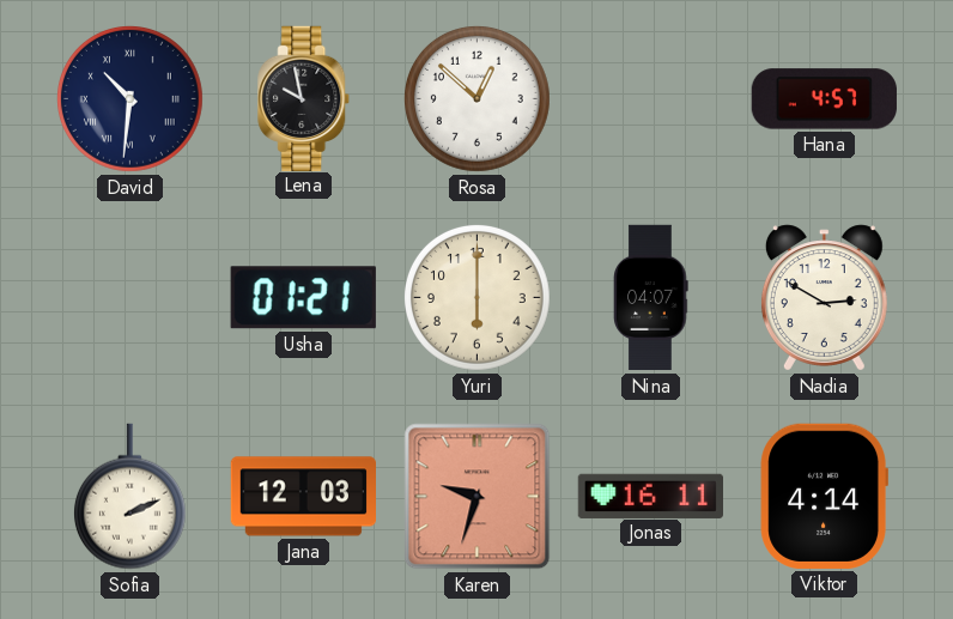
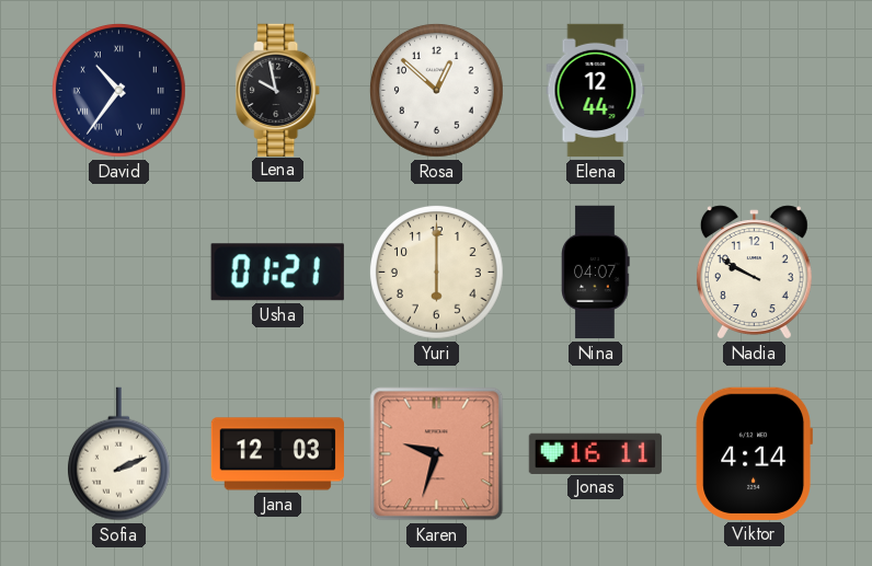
David: 10:31 -> 10:36
Elena: none -> 12:44
Hana: 4:57 -> none
Nadia: 2:50 -> 9:50
